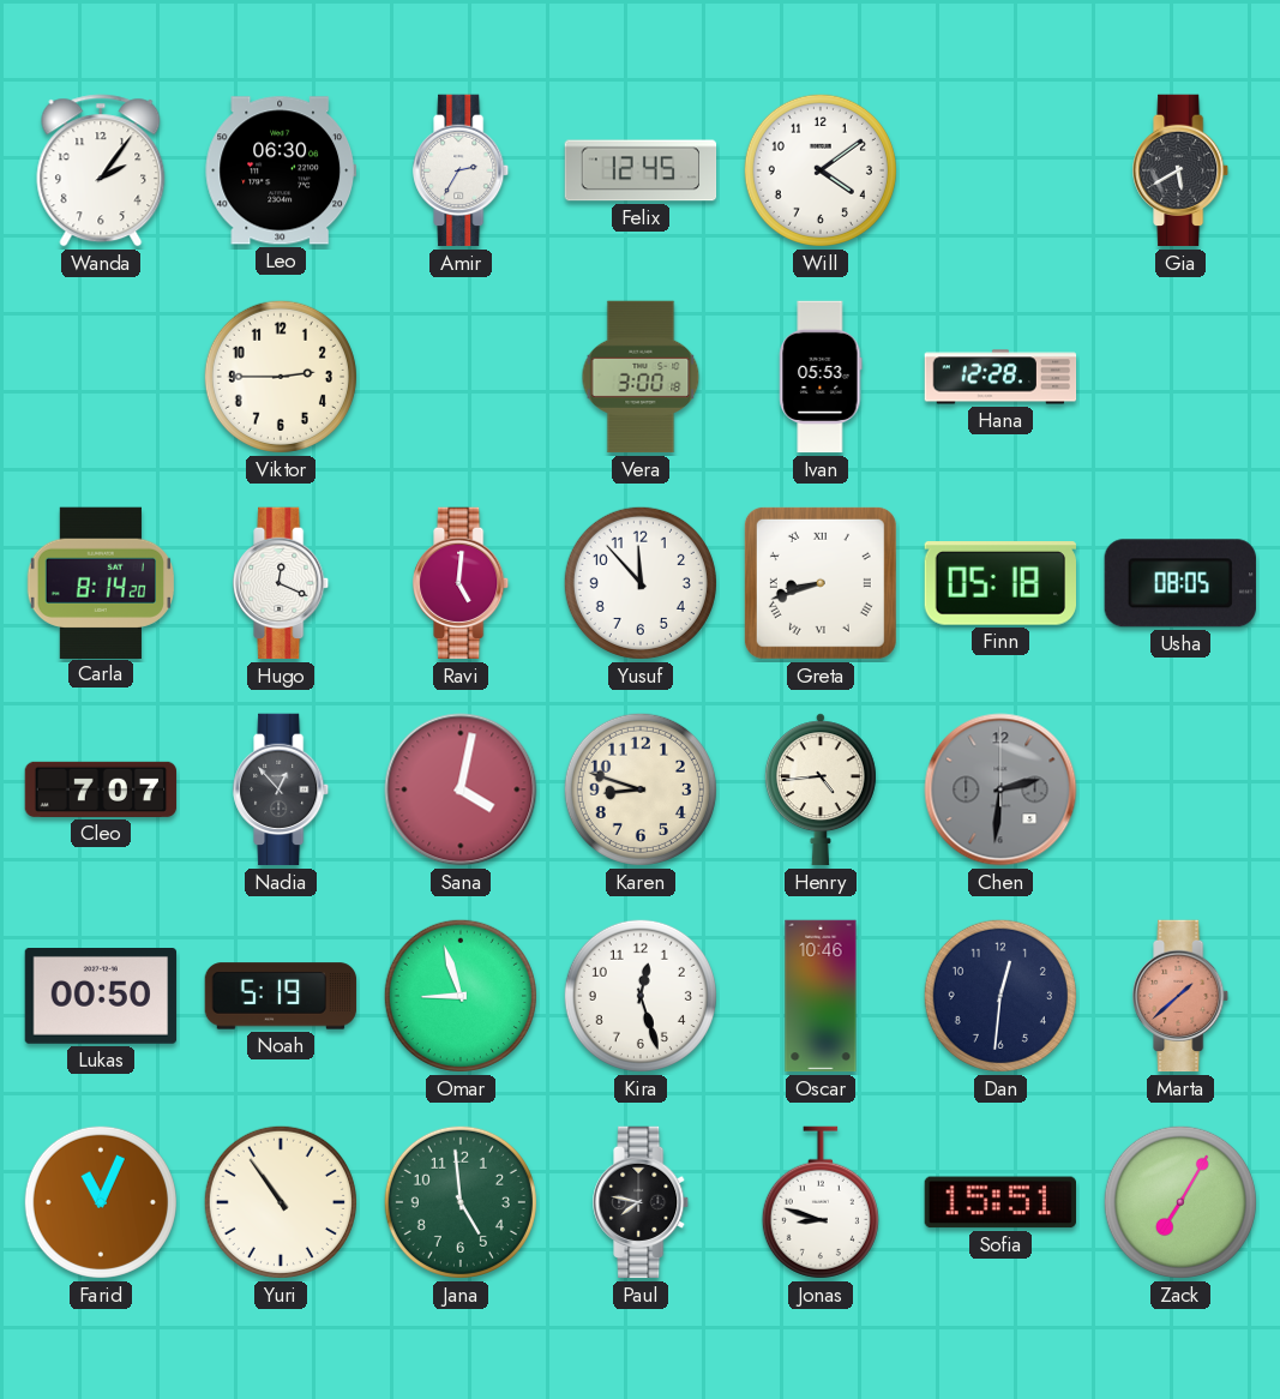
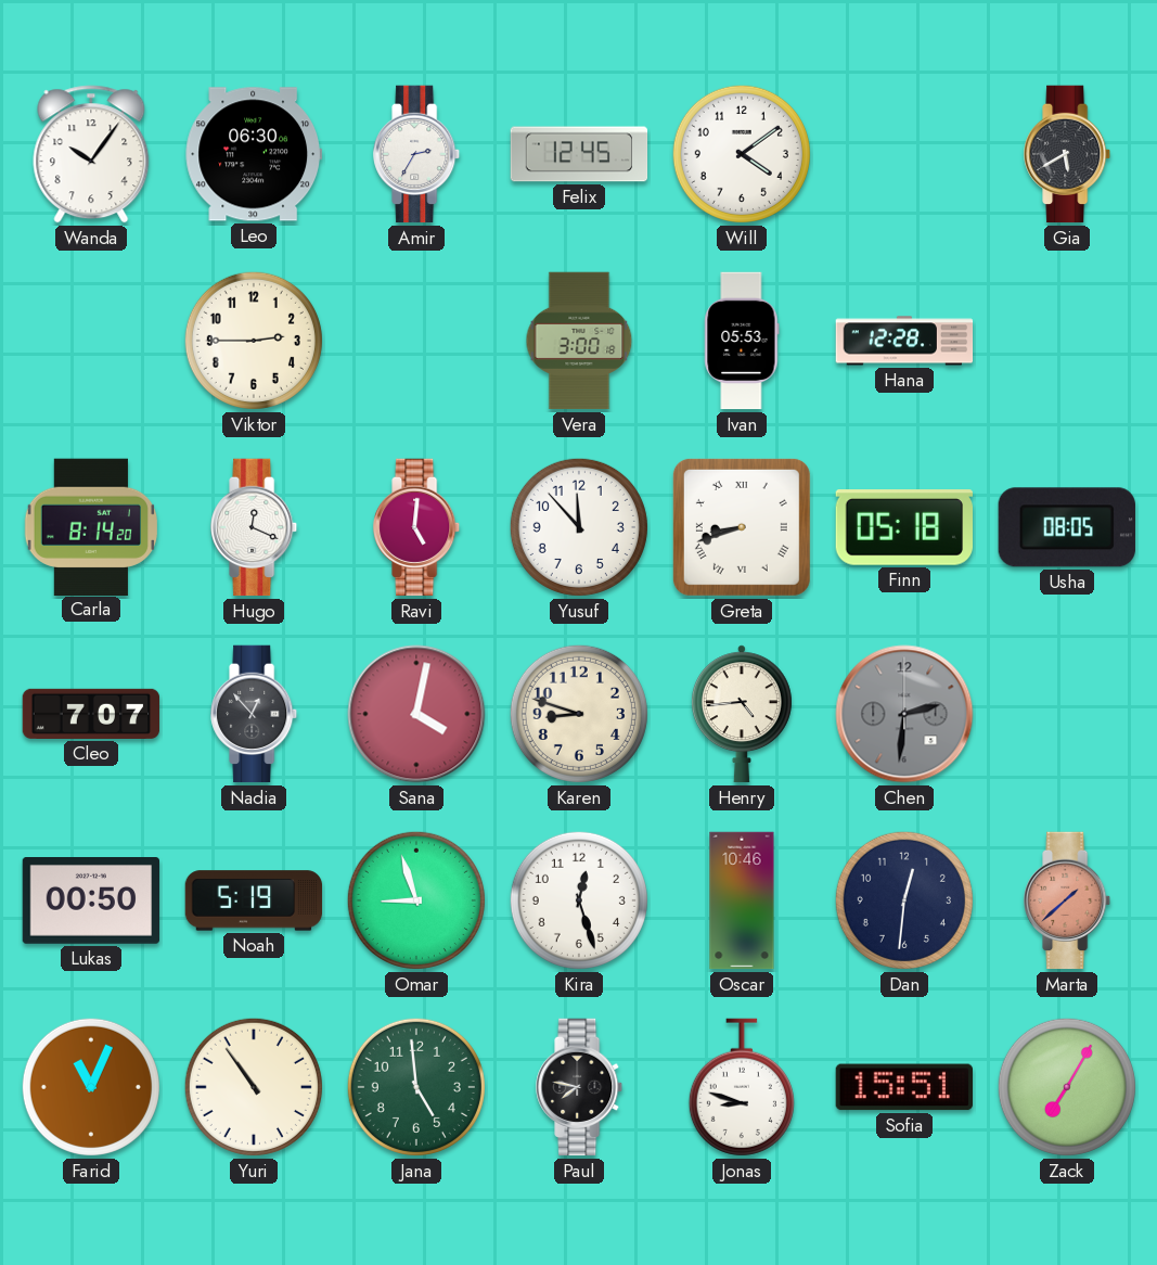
Wanda: 2:06 -> 10:06
